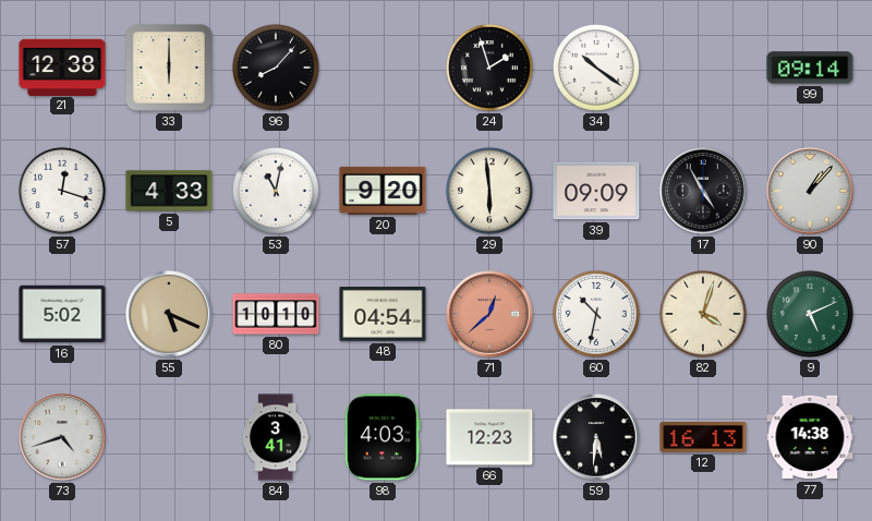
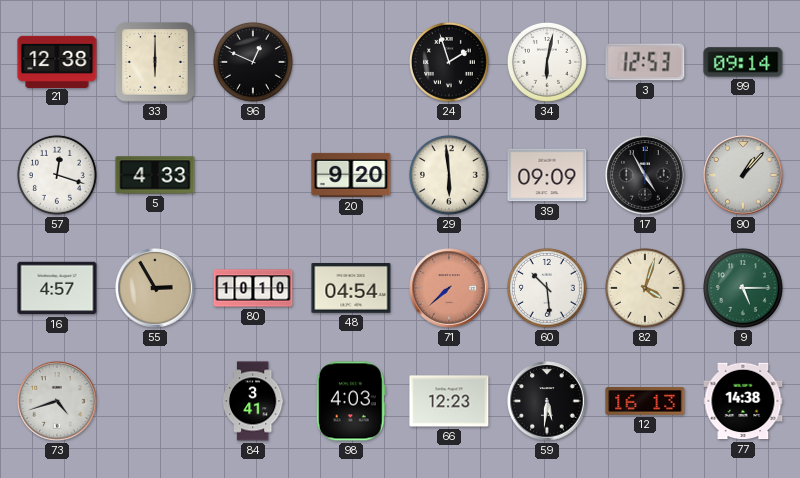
96: 8:07 -> 12:49
34: 10:21 -> 6:02
3: none -> 12:53
53: 11:02 -> none
16: 5:02 -> 4:57
55: 5:19 -> 2:55
71: 12:38 -> 7:38
60: 10:32 -> 10:29
9: 5:11 -> 5:15
